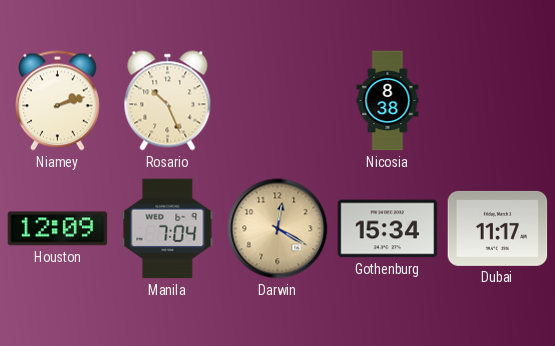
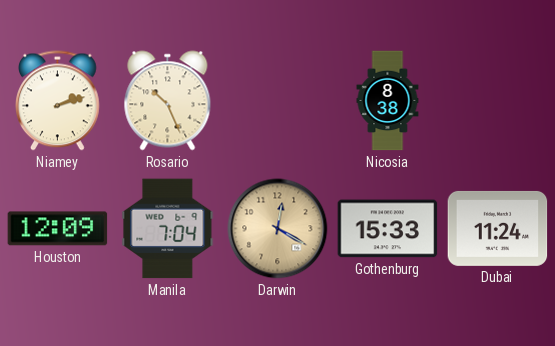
Gothenburg: 15:34 -> 15:33
Dubai: 11:17 -> 11:24
